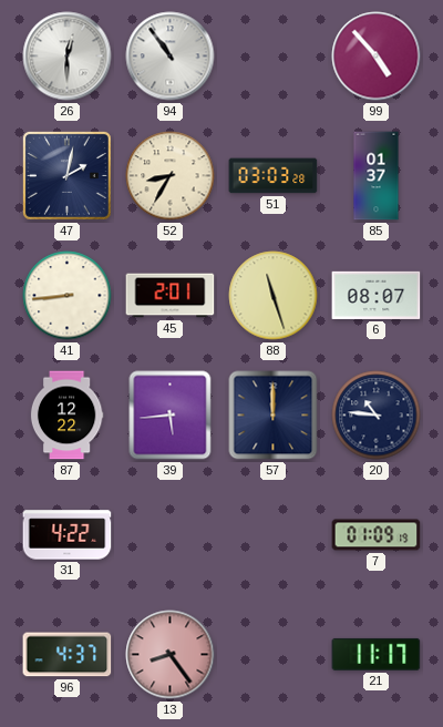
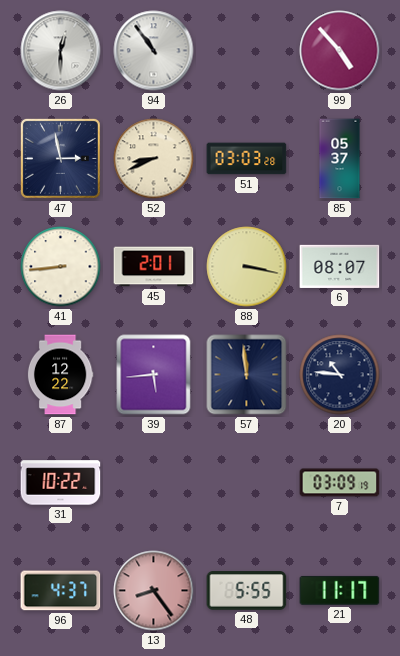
47: 2:02 -> 2:58
52: 8:35 -> 8:41
85: 01:37 -> 05:37
88: 11:27 -> 3:17
57: 12:00 -> 11:59
31: 4:22 -> 10:22
7: 01:09 -> 03:09
48: none -> 5:55
